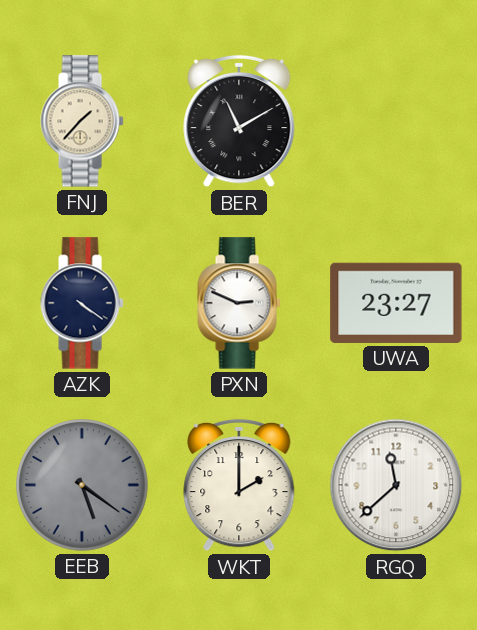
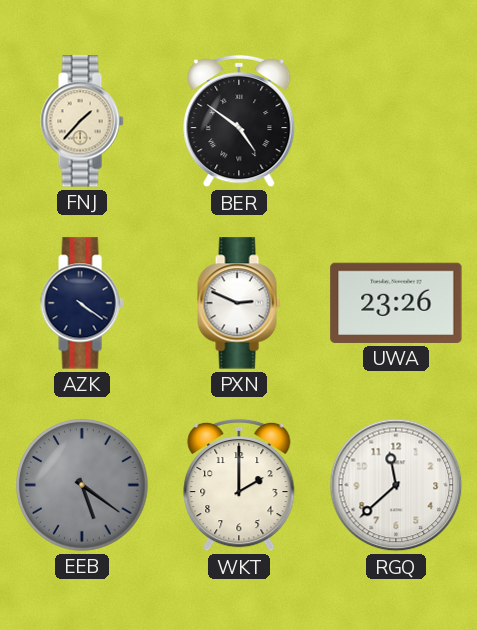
BER: 11:10 -> 4:51
UWA: 23:27 -> 23:26
